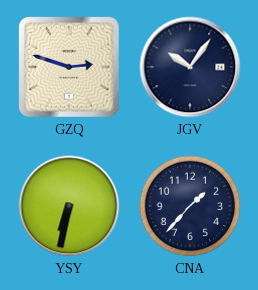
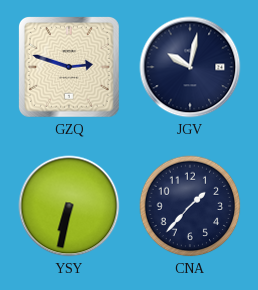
JGV: 10:06 -> 10:02
